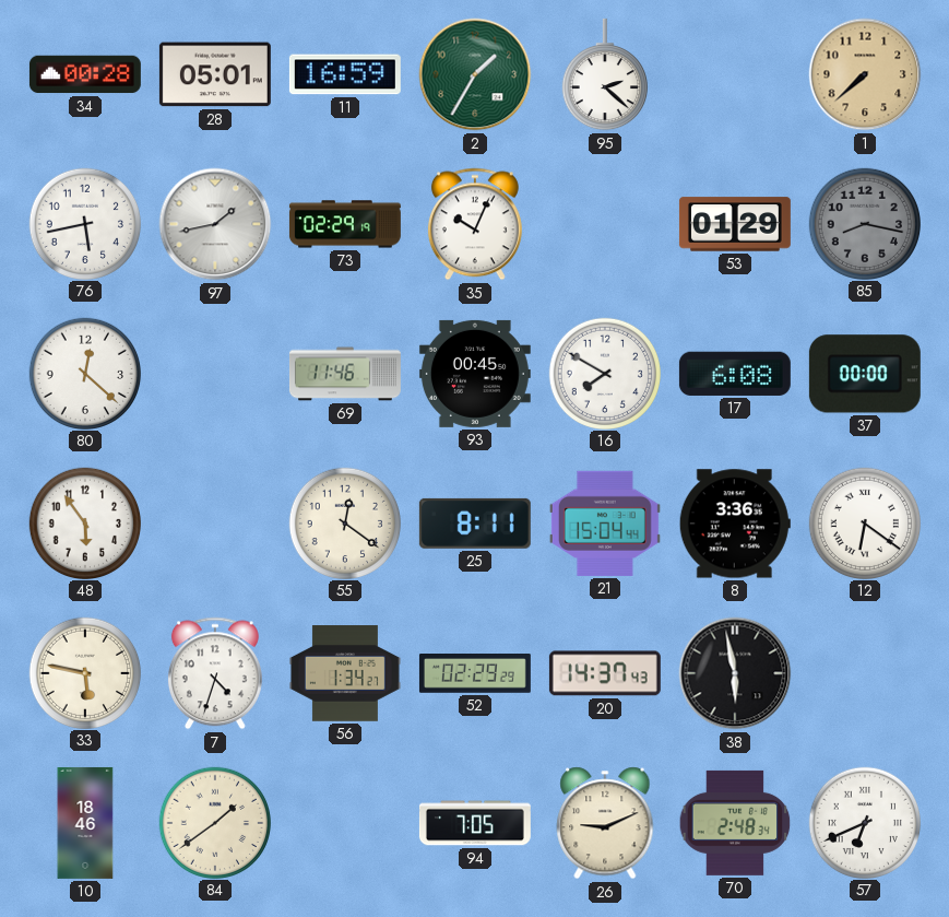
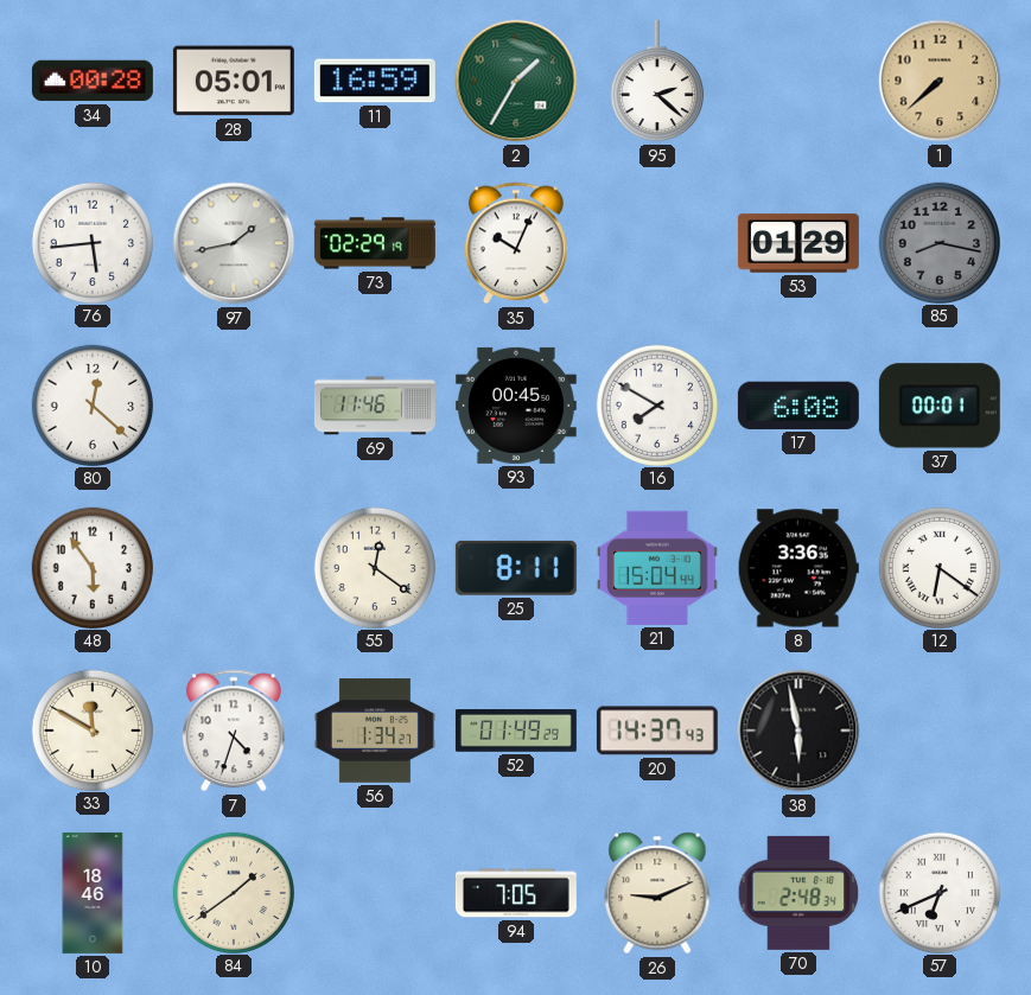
76: 5:43 -> 5:44
37: 00:00 -> 00:01
33: 5:47 -> 11:50
52: 02:29 -> 01:49
